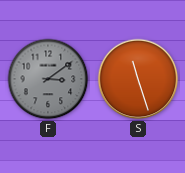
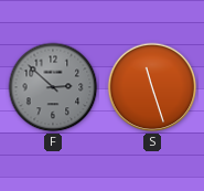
F: 3:09 -> 2:52
